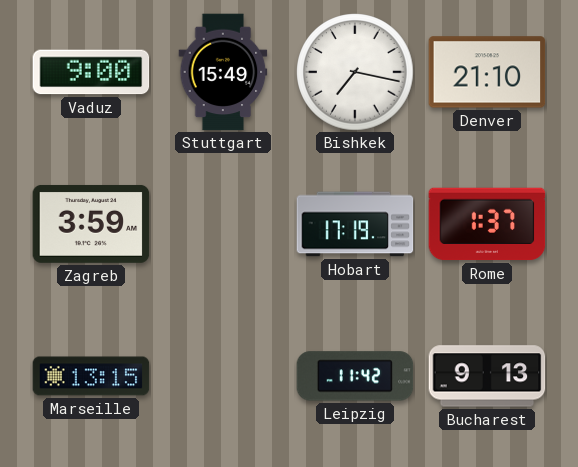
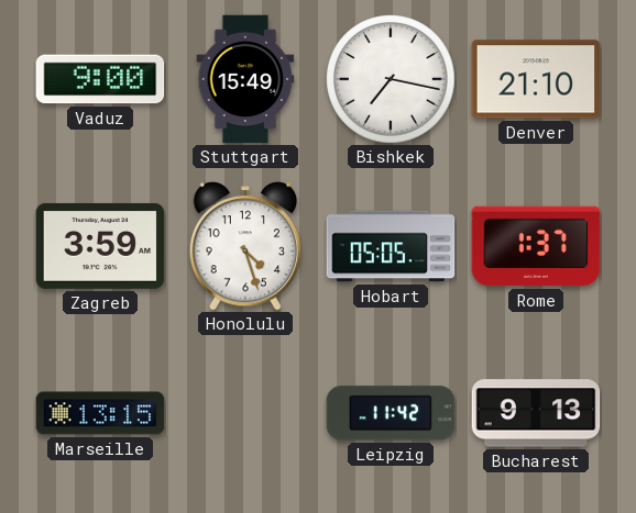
Honolulu: none -> 4:27
Hobart: 17:19 -> 05:05
